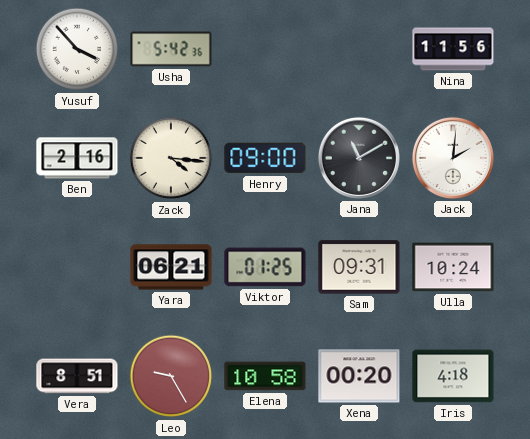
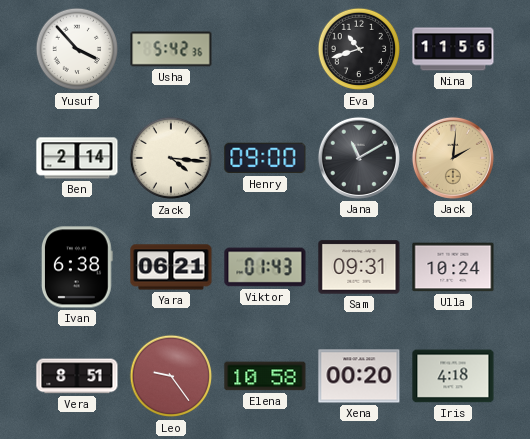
Eva: none -> 10:42
Ben: 2:16 -> 2:14
Jack dial: white -> champagne
Ivan: none -> 6:38
Viktor: 01:25 -> 01:43
Leo: 9:25 -> 9:24
